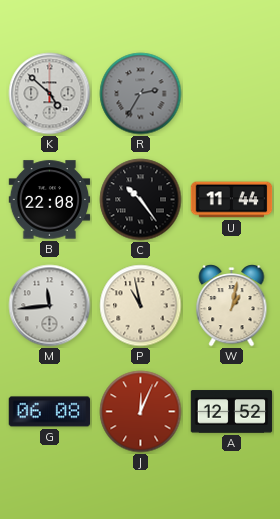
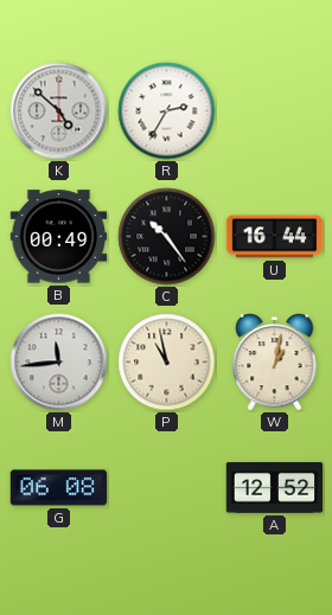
R dial: grey -> white
B: 22:08 -> 00:49
U: 11:44 -> 16:44
J: 12:04 -> none
